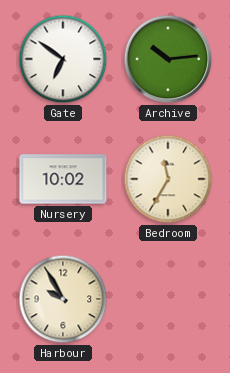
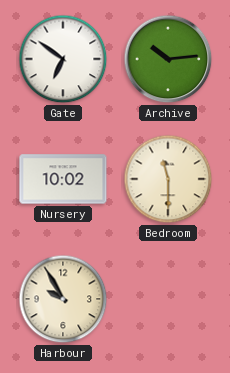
Bedroom: 11:35 -> 11:30
